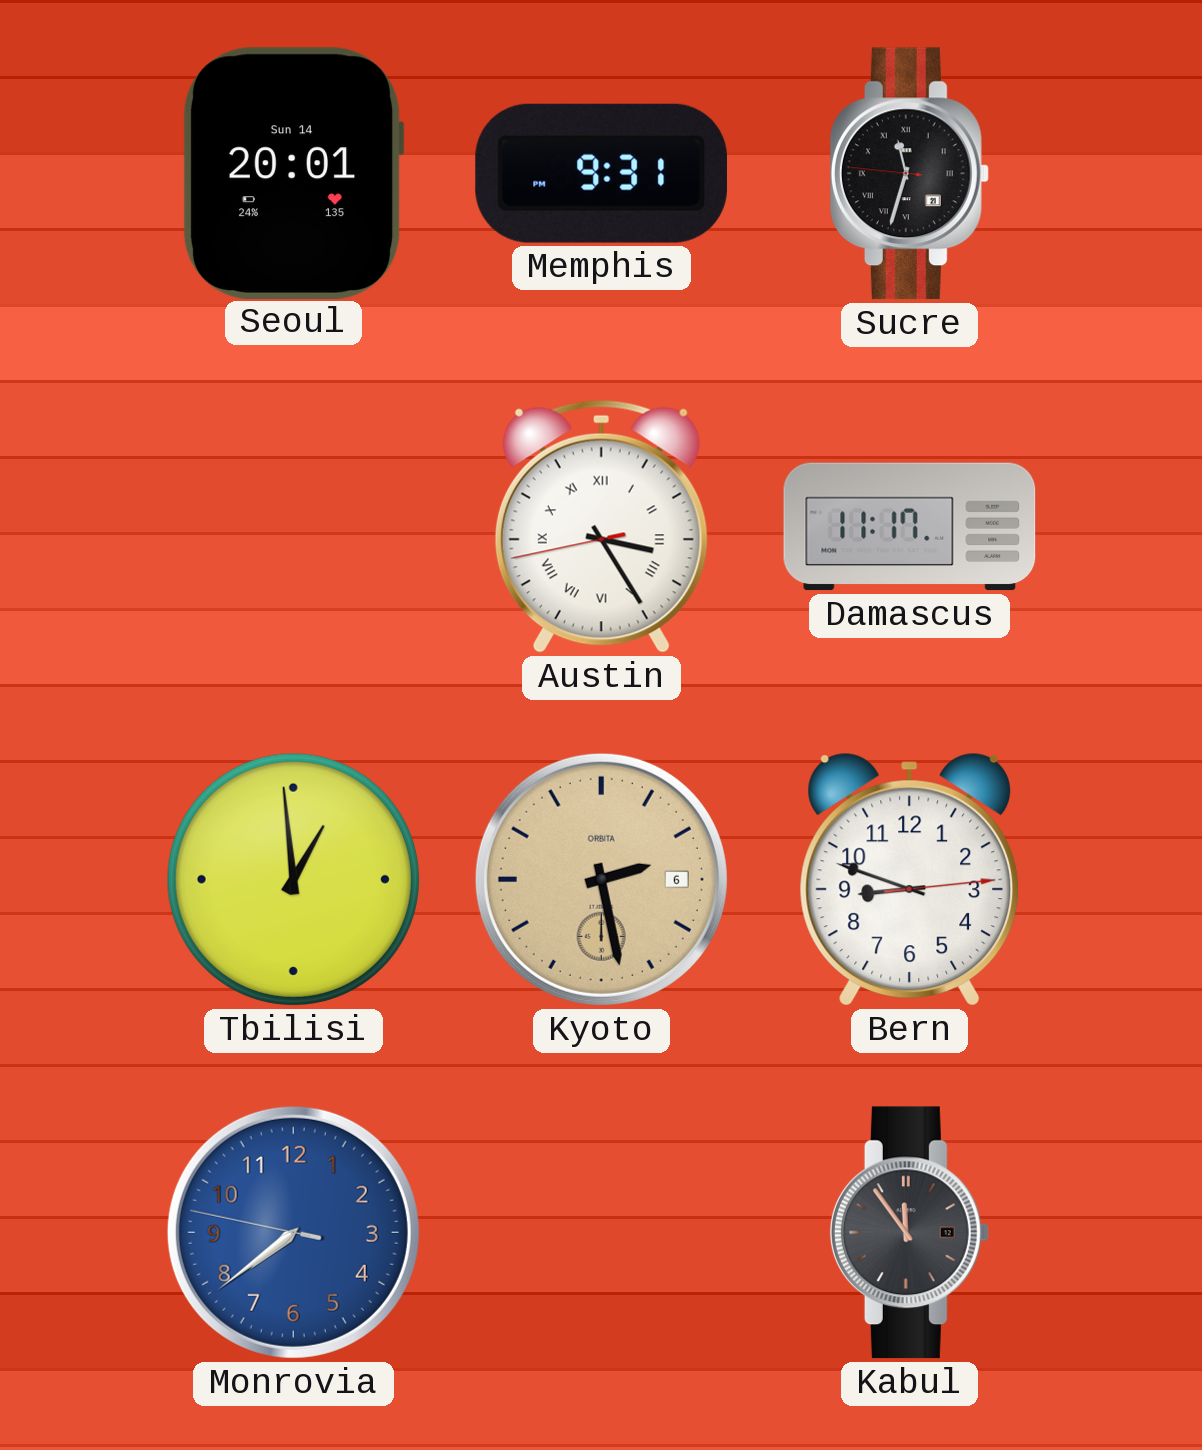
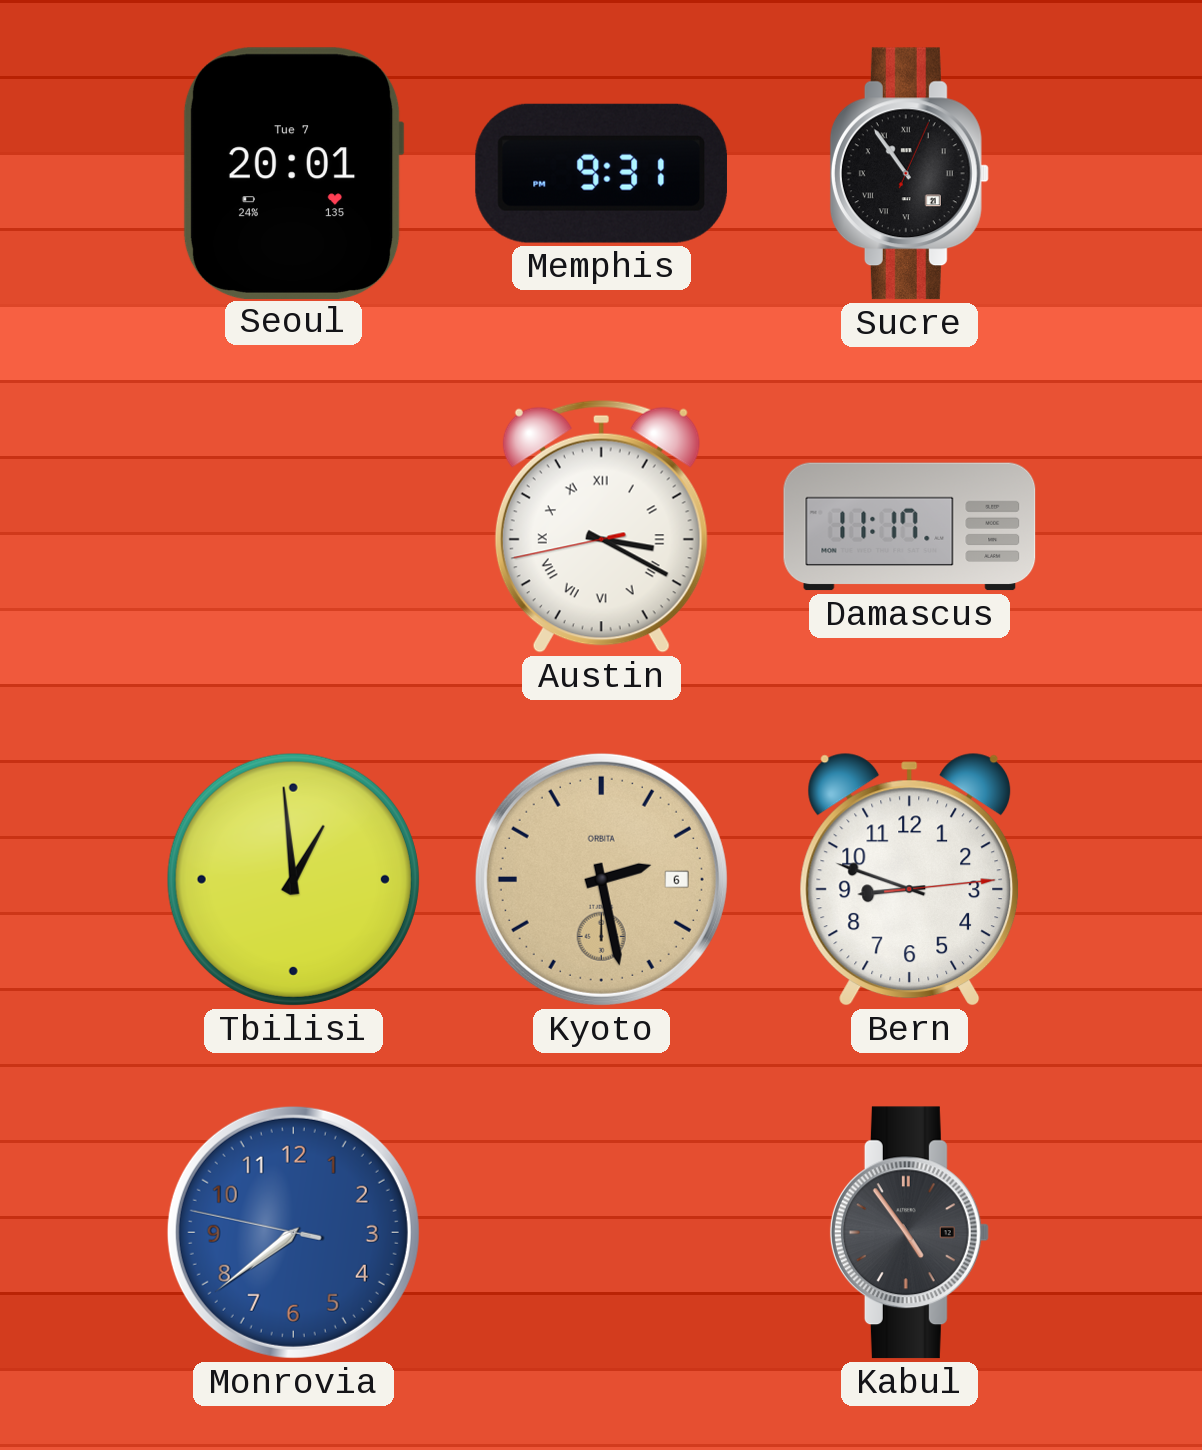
Seoul date: Sun 14 -> Tue 7
Sucre: 11:32 -> 10:54
Austin: 3:24 -> 3:19
Kabul: 11:54 -> 4:54
